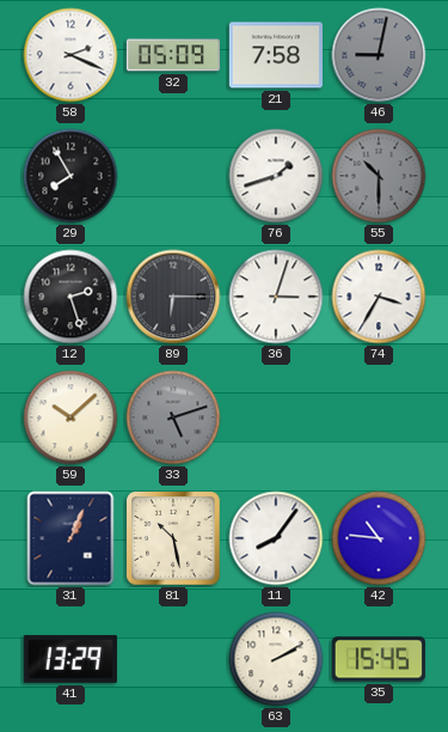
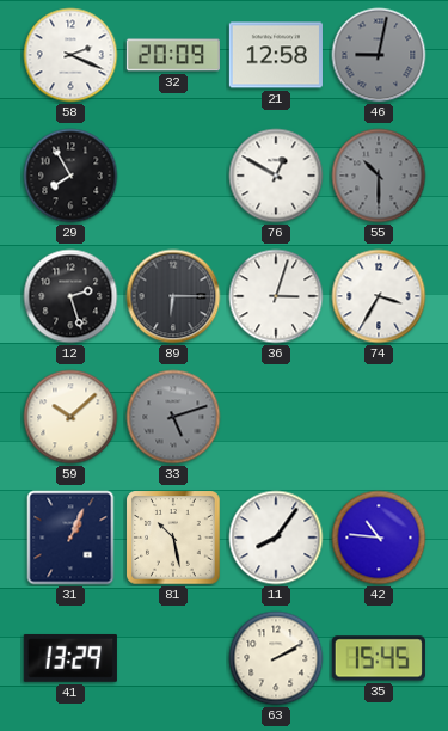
32: 05:09 -> 20:09
21: 7:58 -> 12:58
76: 1:42 -> 12:50
